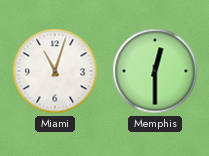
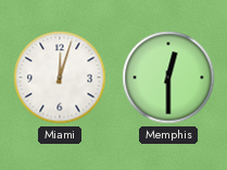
Miami: 11:03 -> 12:03
